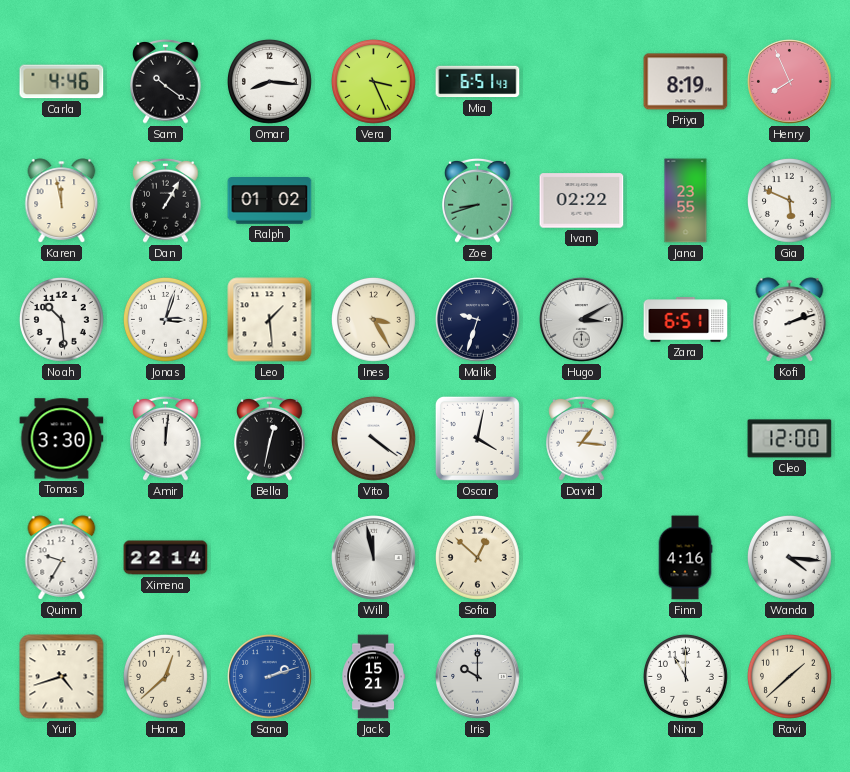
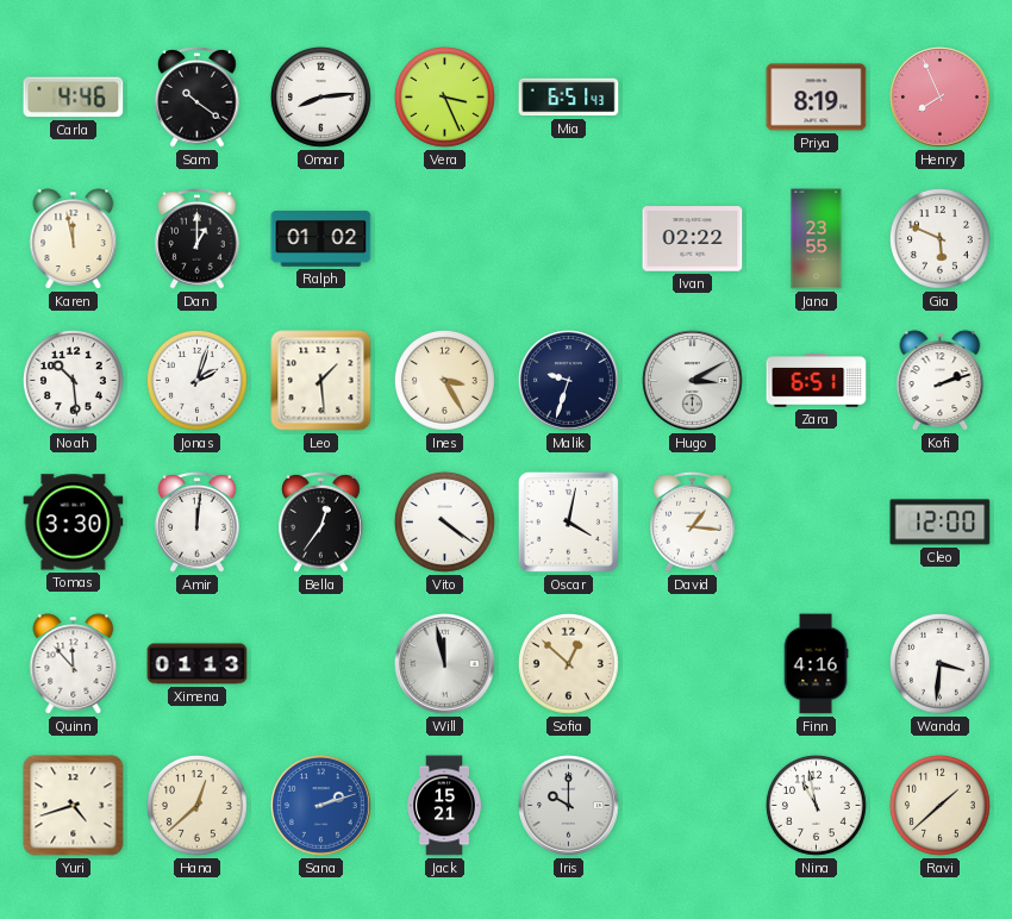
Omar: 8:16 -> 8:14
Dan: 1:05 -> 1:00
Zoe: 8:42 -> none
Jonas: 3:03 -> 2:03
Bella: 12:32 -> 12:36
Quinn: 9:35 -> 11:53
Ximena: 22:14 -> 01:13
Wanda: 4:16 -> 3:31
Nina: 11:00 -> 10:58
